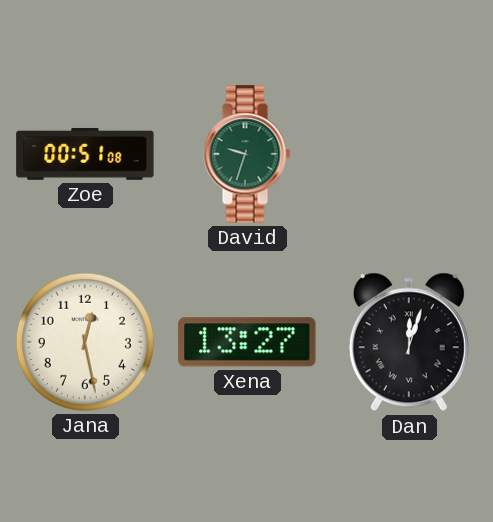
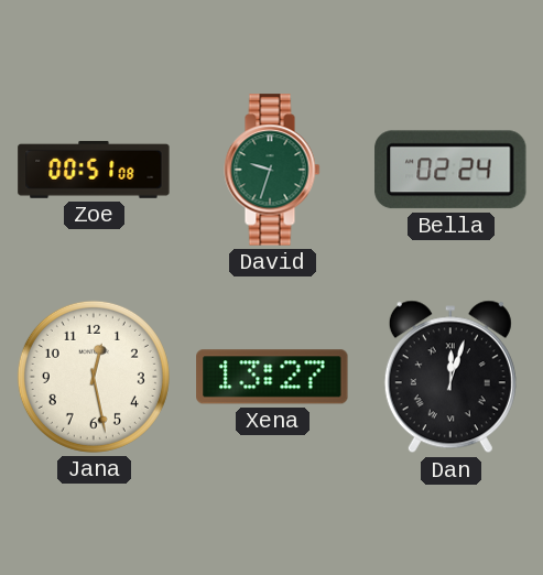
Bella: none -> 02:24
